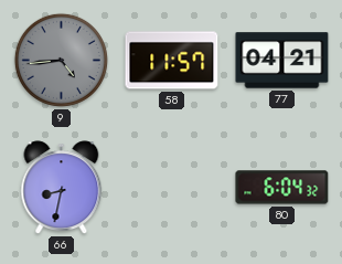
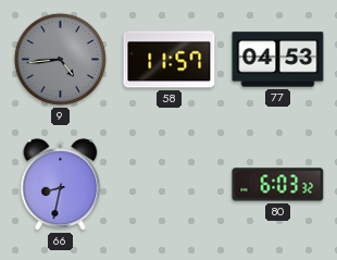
77: 04:21 -> 04:53
80: 6:04 -> 6:03
